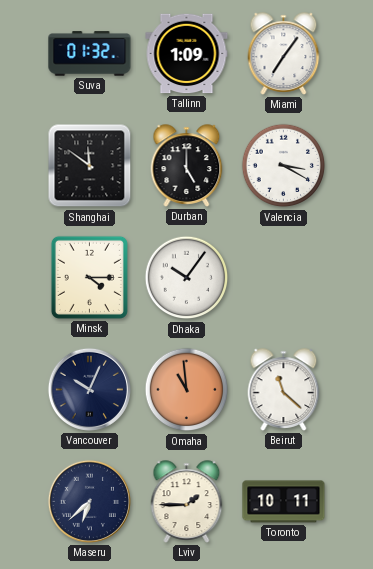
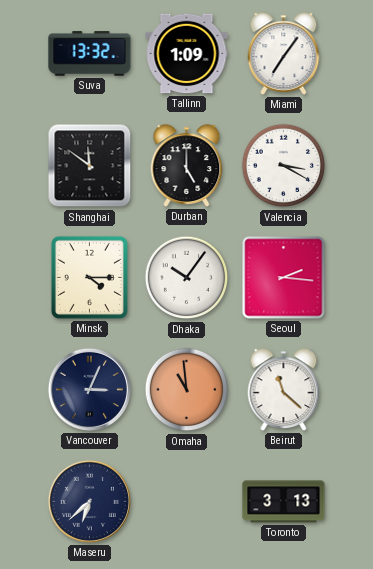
Suva: 01:32 -> 13:32
Seoul: none -> 2:16
Vancouver: 10:04 -> 3:04
Lviv: 1:45 -> none
Toronto: 10:11 -> 3:13
